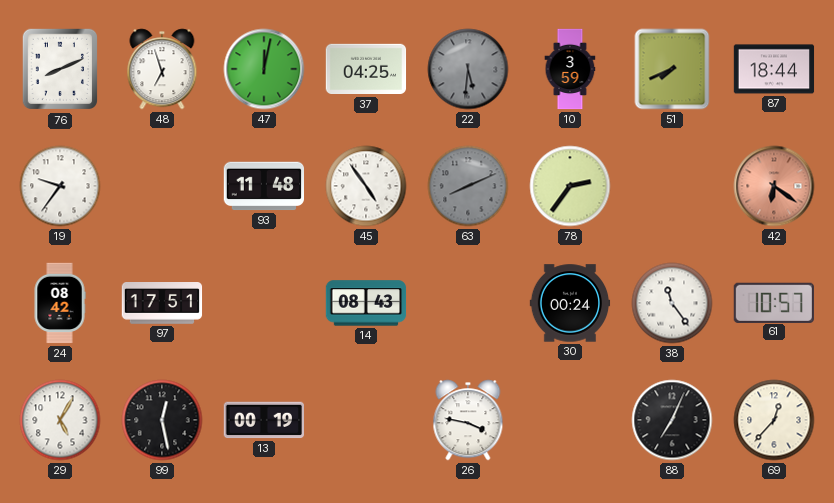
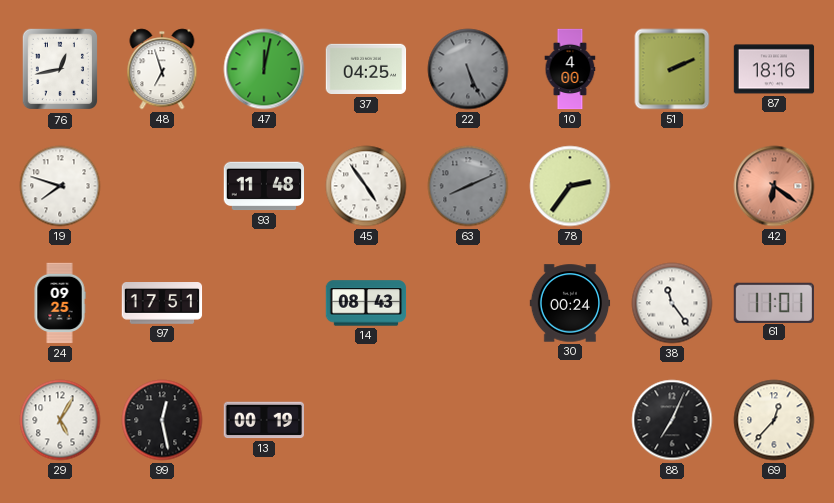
76: 8:11 -> 12:43
22: 5:31 -> 5:26
10: 3:59 -> 4:00
51: 7:41 -> 2:11
87: 18:44 -> 18:16
19: 9:36 -> 7:48
24: 08:42 -> 09:25
61: 10:57 -> 11:01
26: 3:47 -> none
